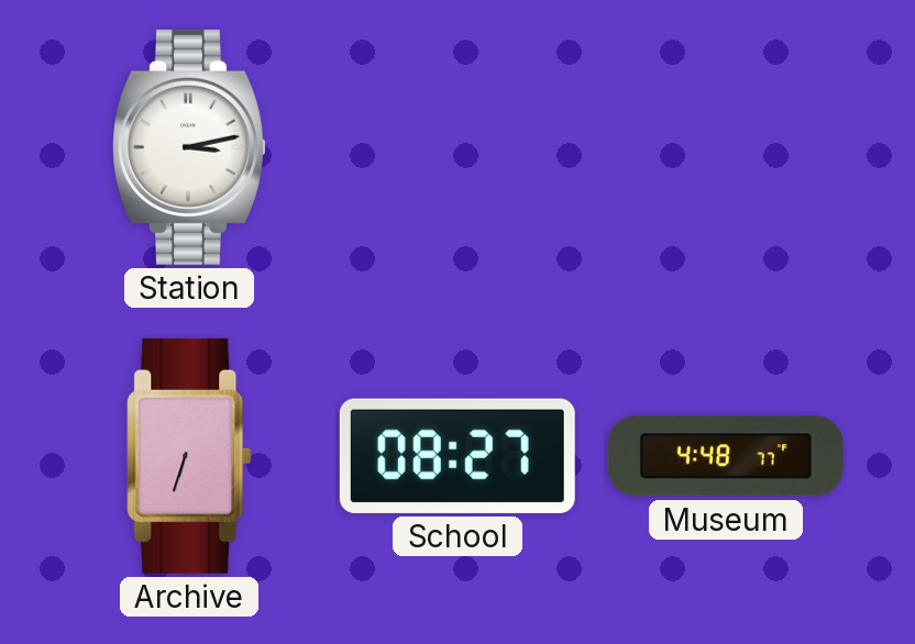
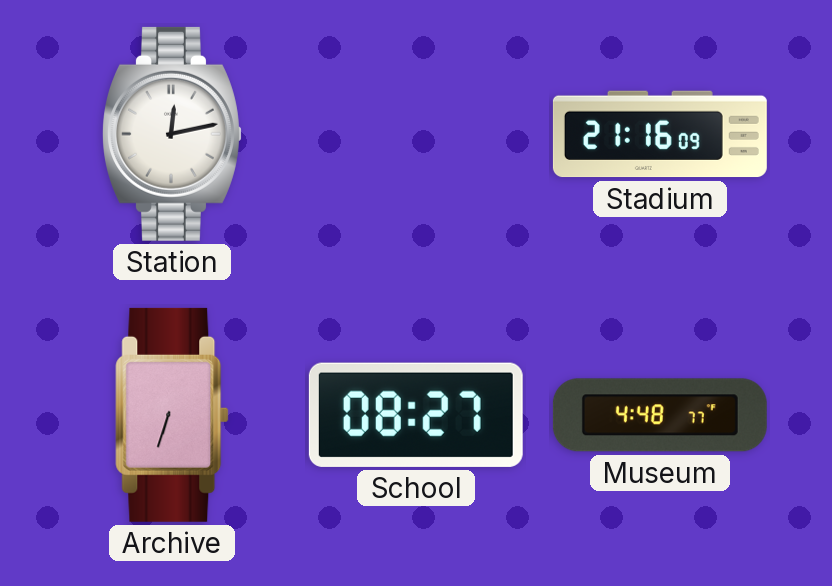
Station: 3:13 -> 12:13
Stadium: none -> 21:16
